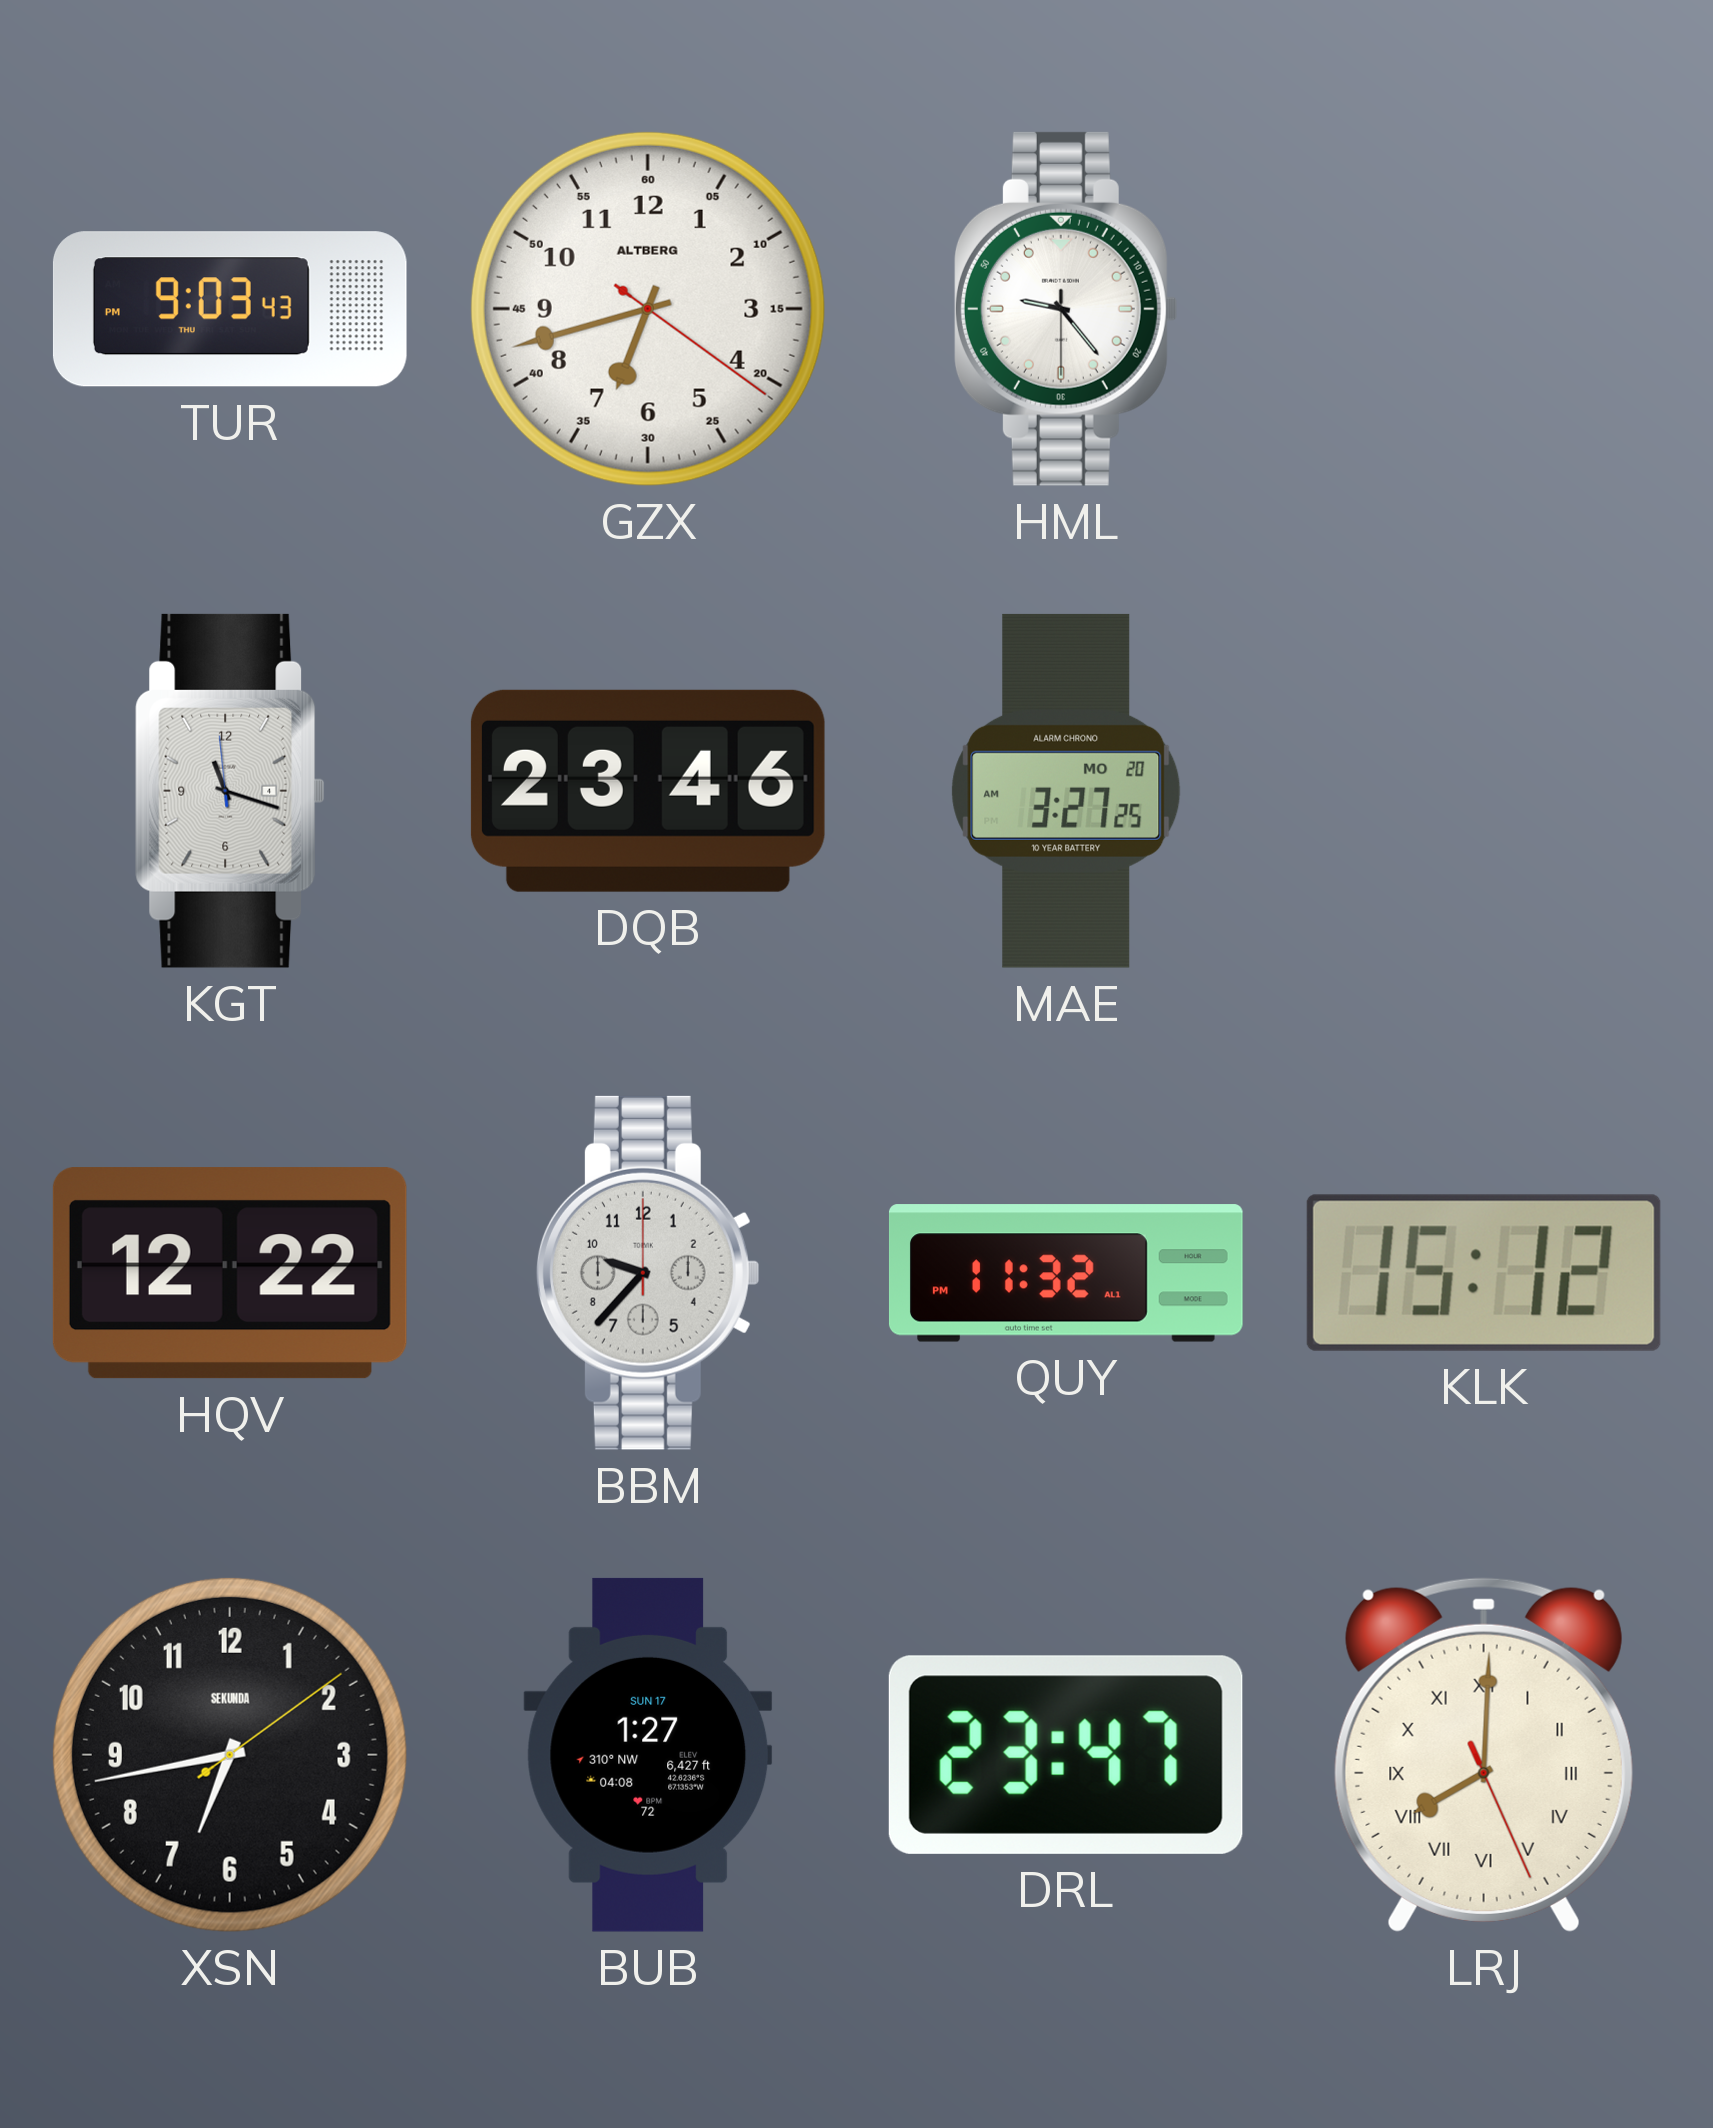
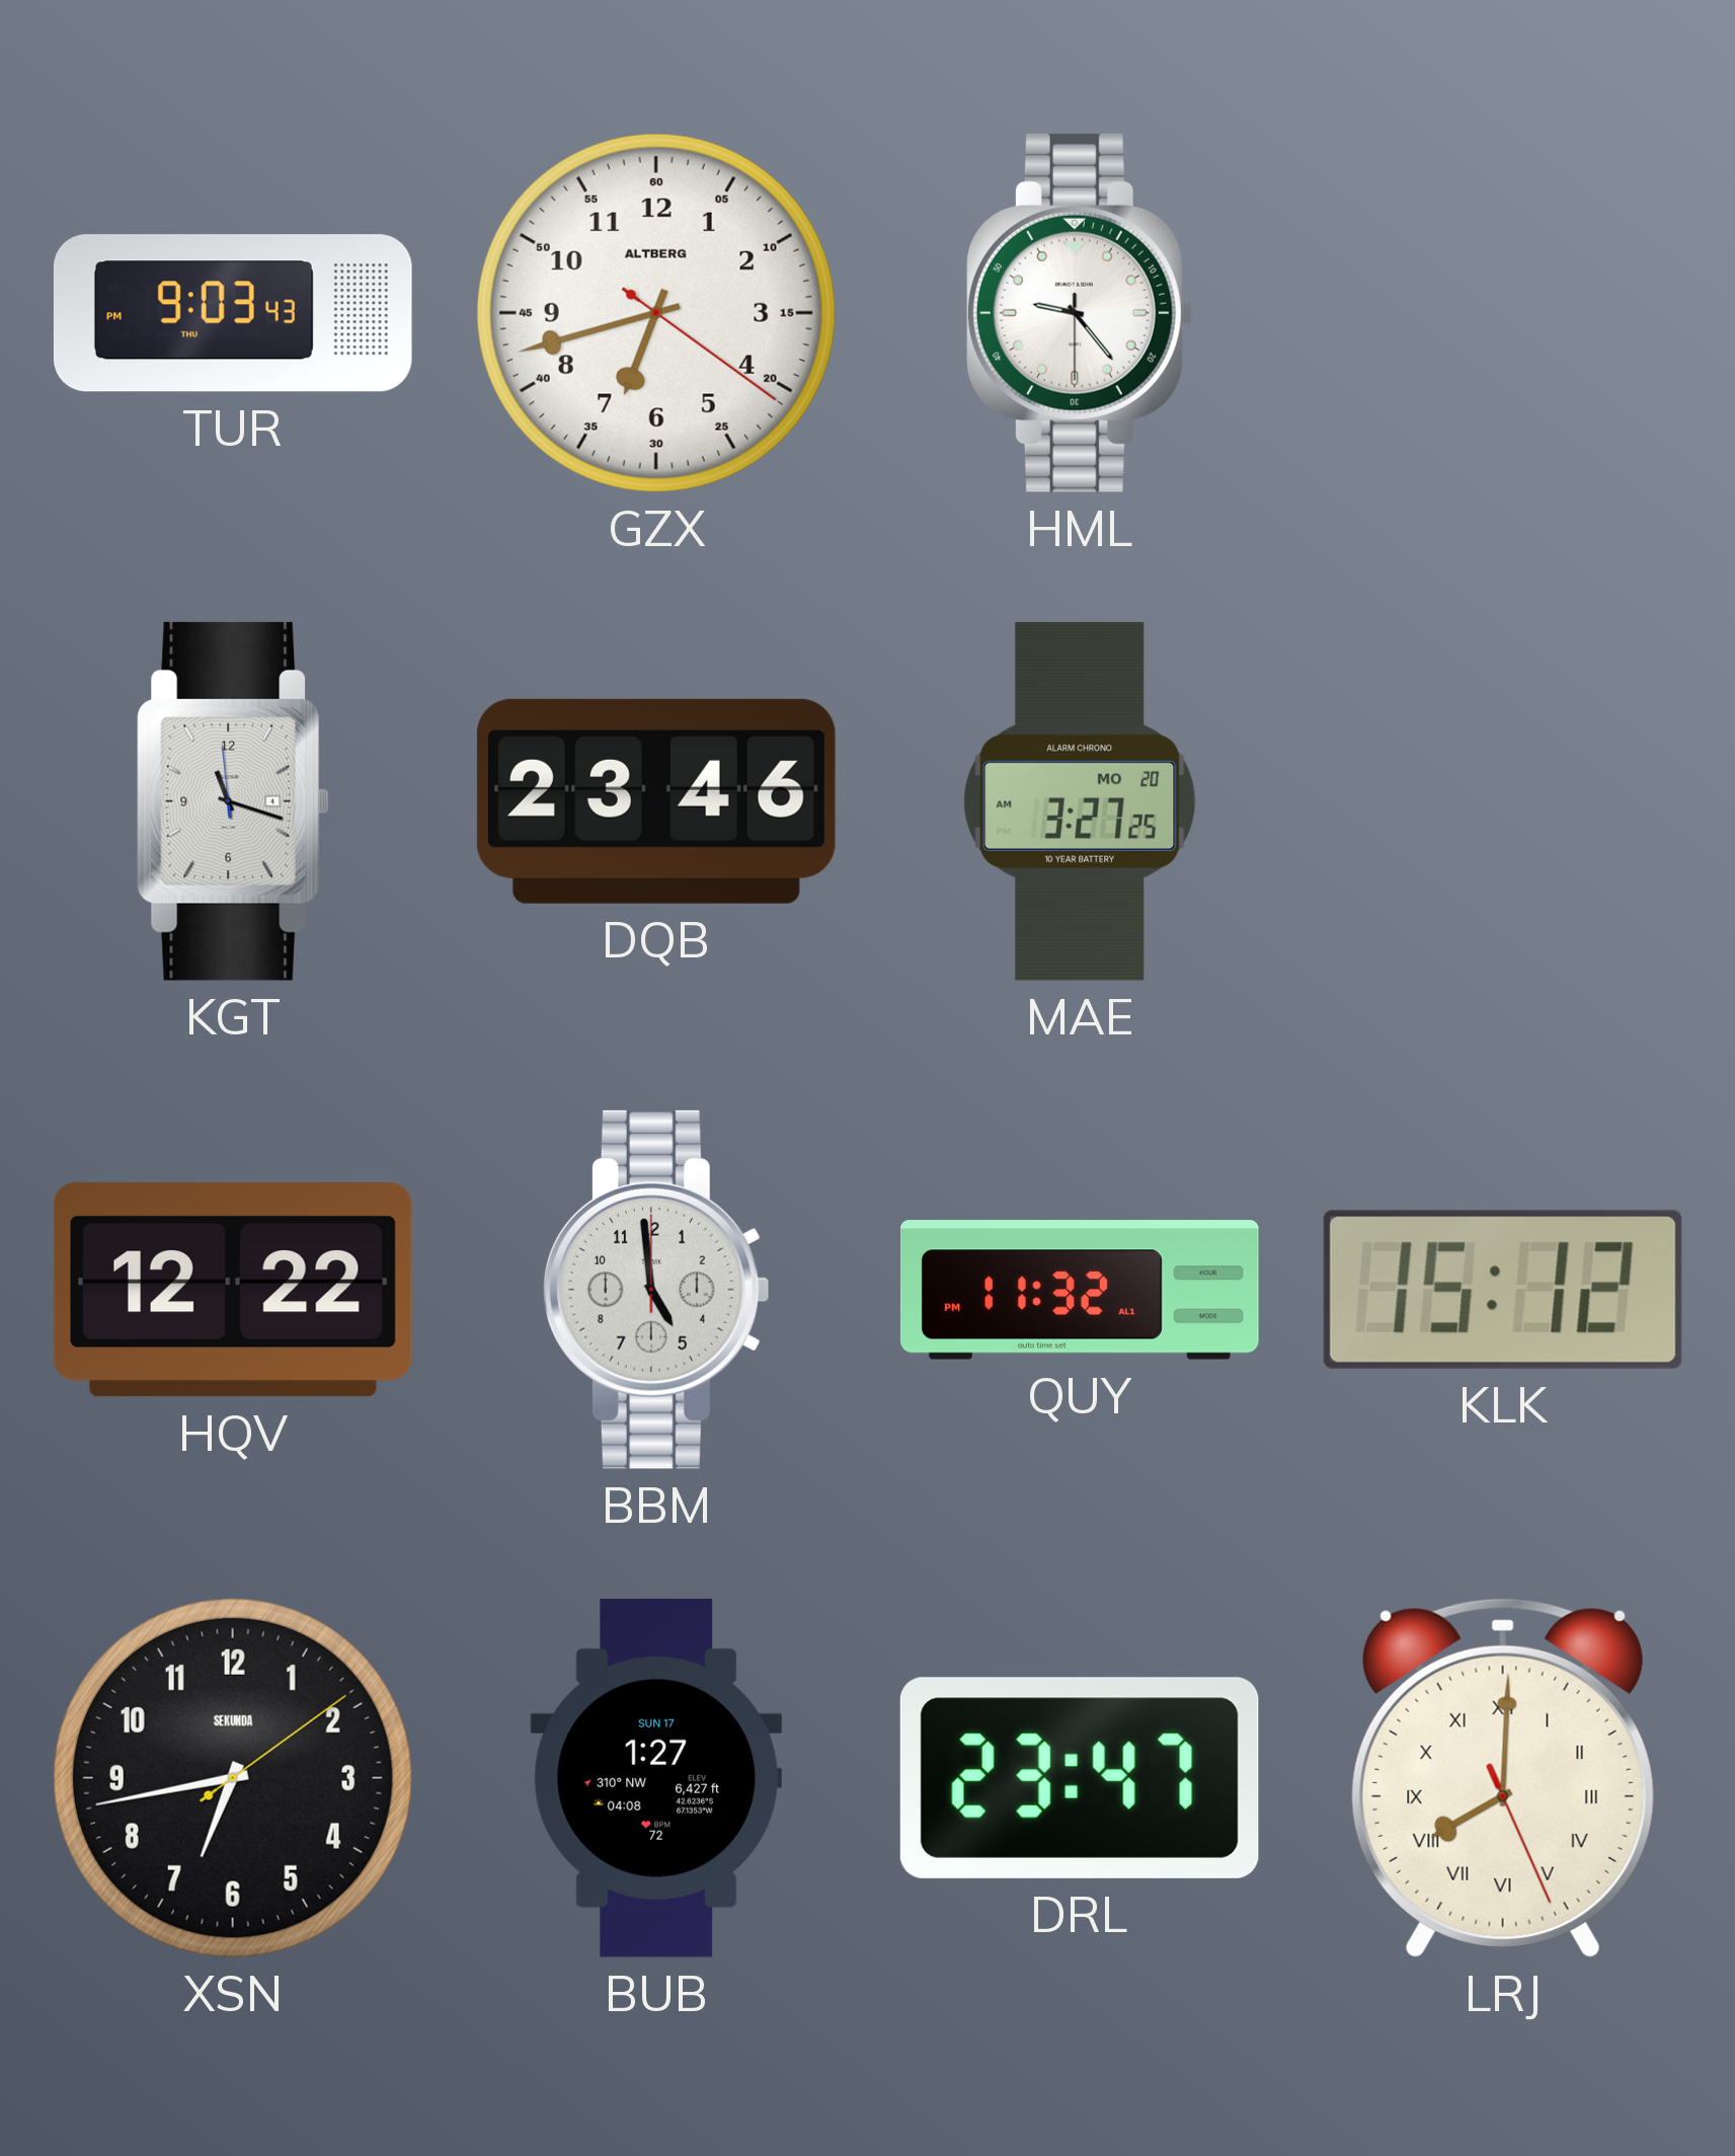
BBM: 9:37 -> 4:59
